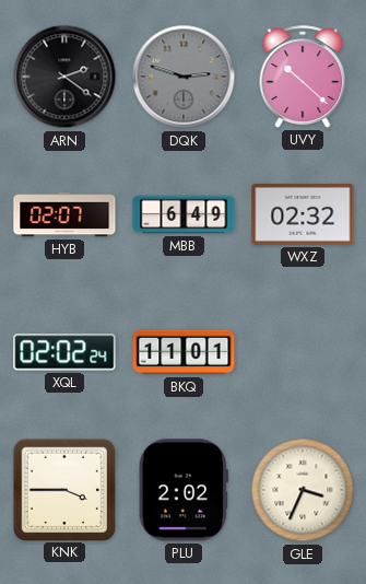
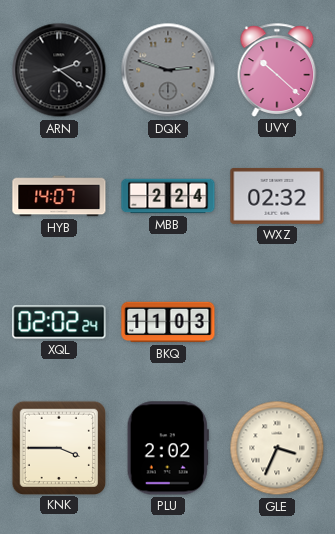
HYB: 02:07 -> 14:07
MBB: 6:49 -> 2:24
BKQ: 11:01 -> 11:03
